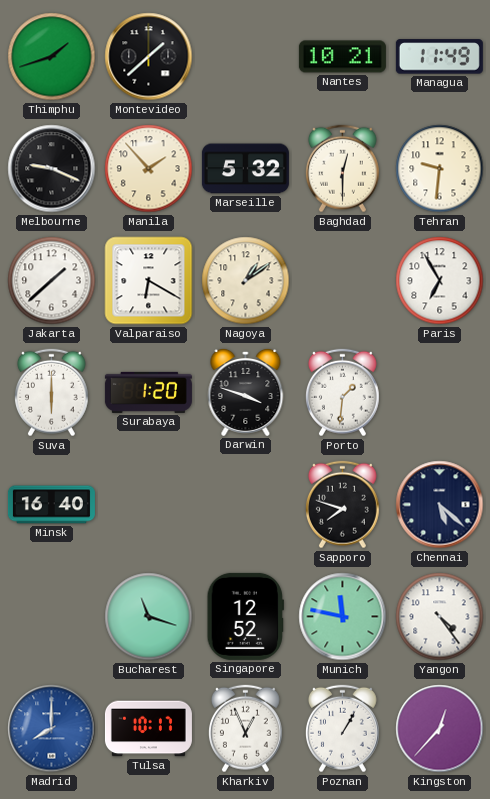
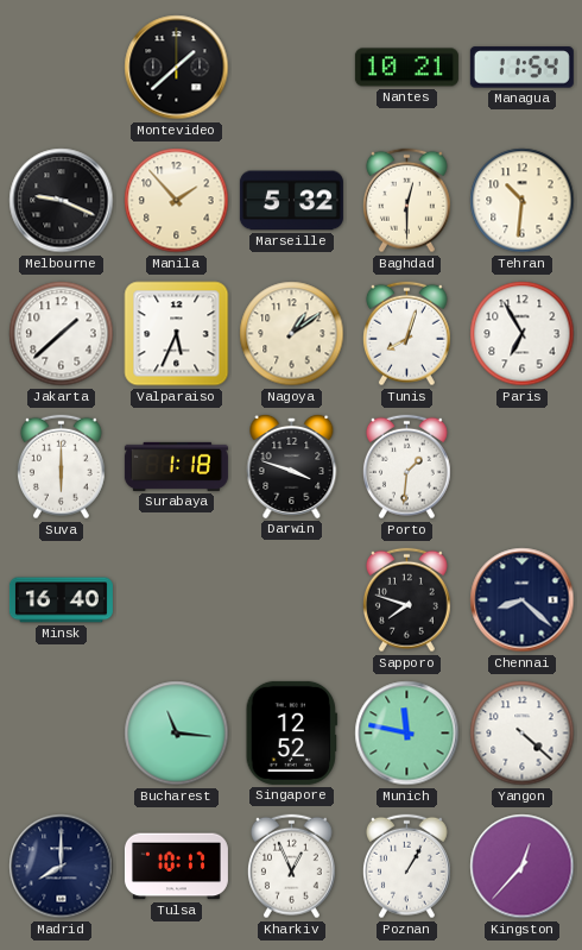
Thimphu: 1:42 -> none
Managua: 11:49 -> 11:54
Tehran: 9:31 -> 10:31
Valparaiso: 6:20 -> 5:34
Tunis: none -> 8:03
Surabaya: 1:20 -> 1:18
Chennai: 5:22 -> 8:22
Bucharest: 11:18 -> 11:16
Yangon: 4:24 -> 4:22
Madrid dial: blue -> navy
